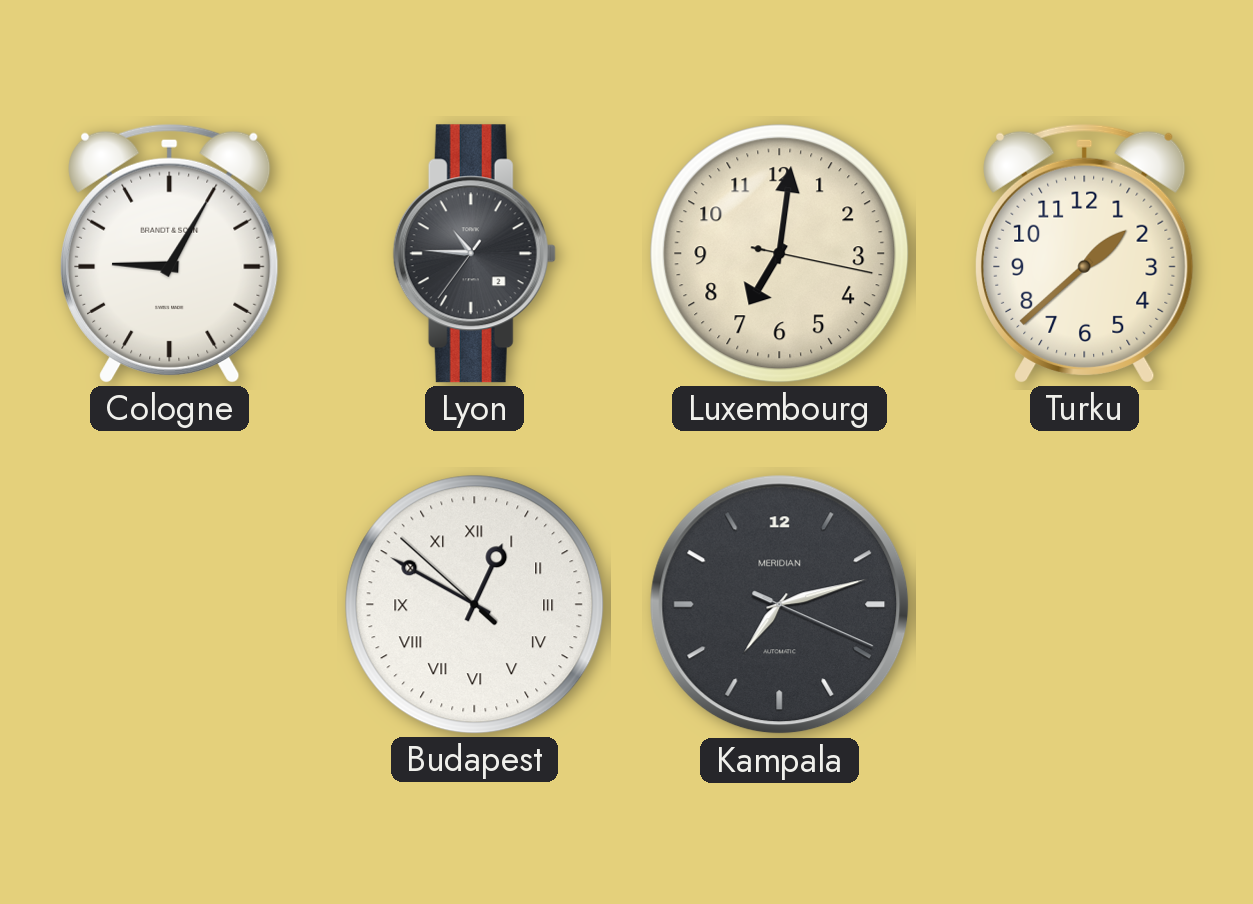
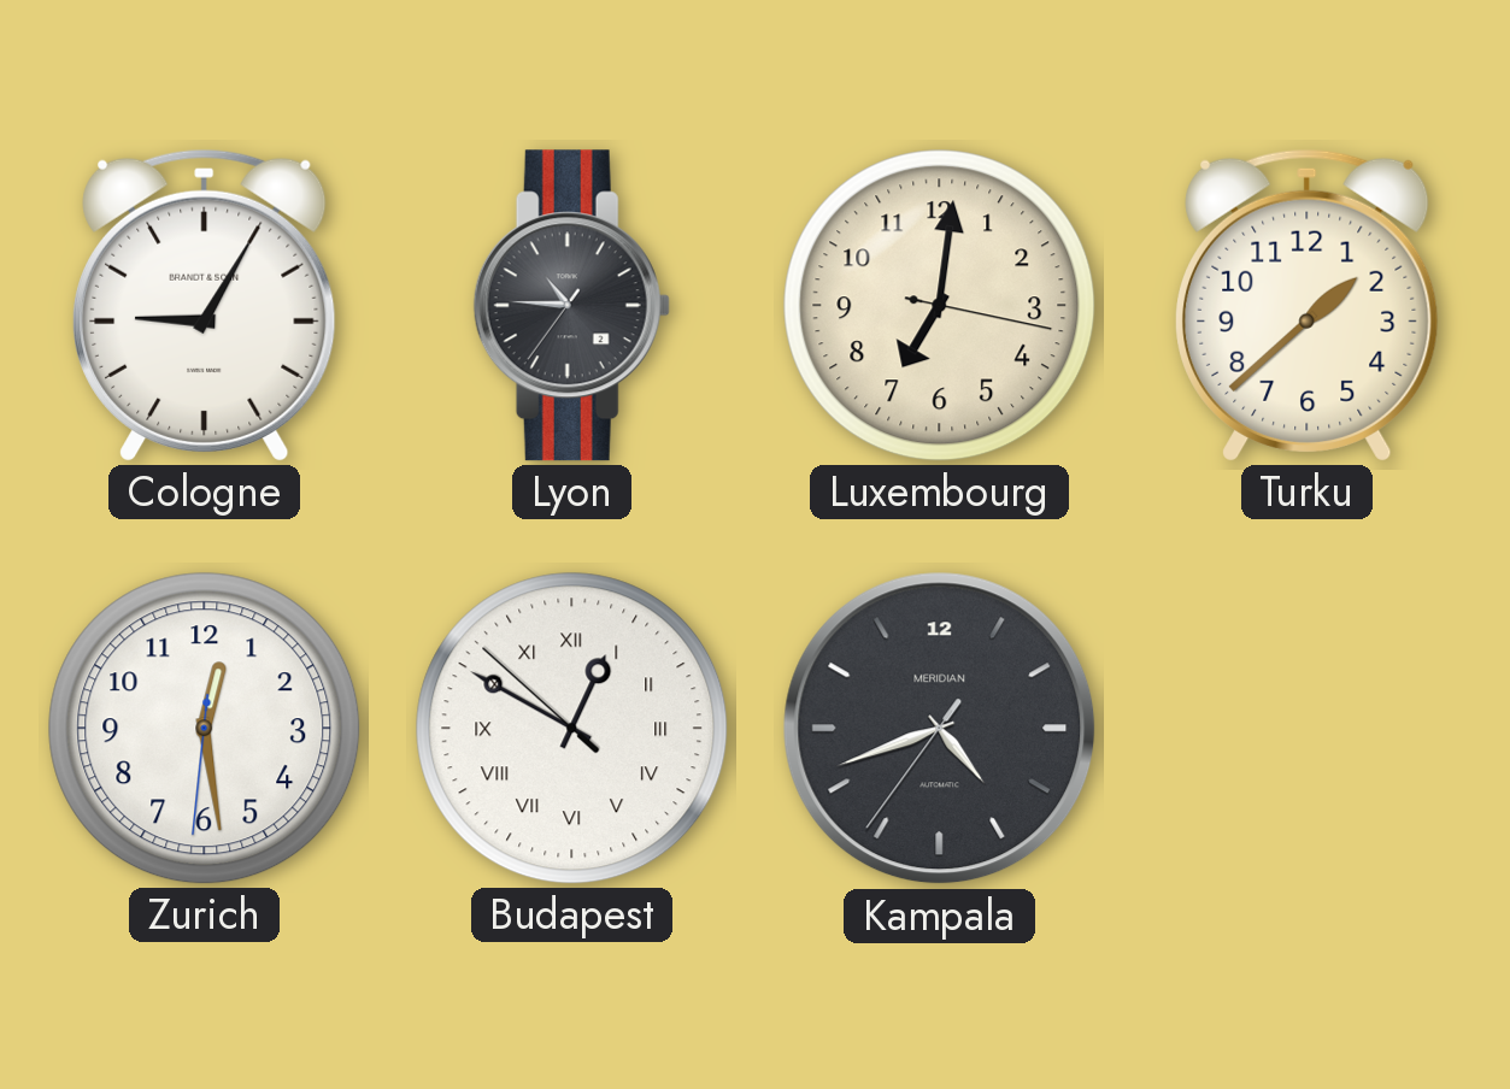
Zurich: none -> 12:28
Kampala: 7:12 -> 4:41
